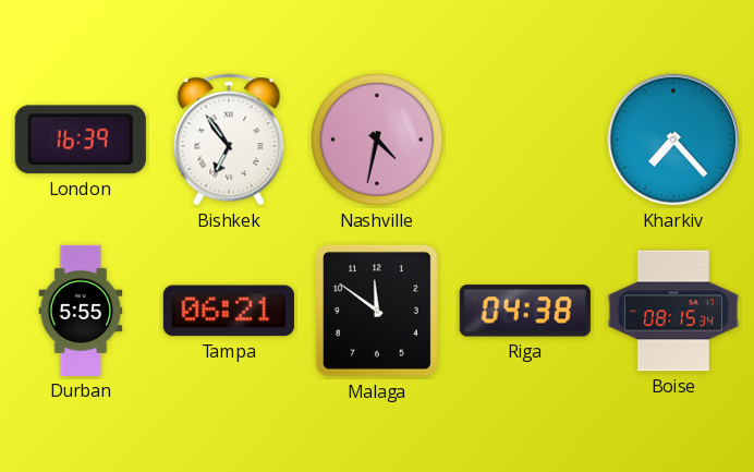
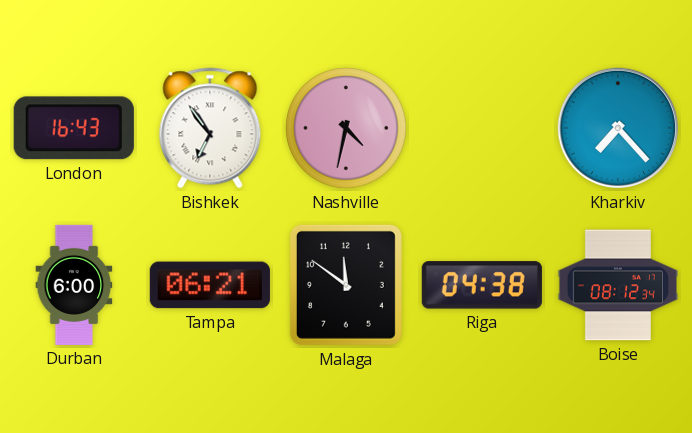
London: 16:39 -> 16:43
Durban: 5:55 -> 6:00
Boise: 08:15 -> 08:12
